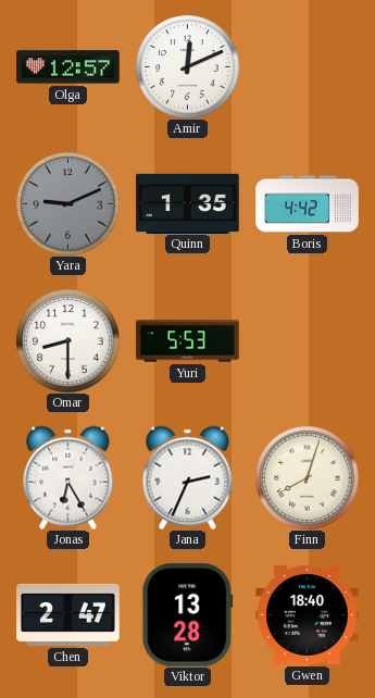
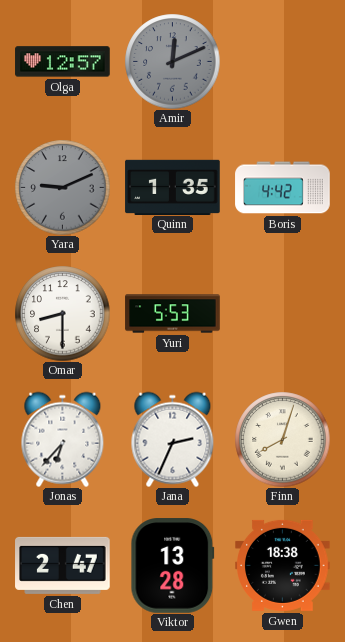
Amir dial: white -> grey
Jonas: 6:25 -> 6:37
Gwen: 18:40 -> 18:38
